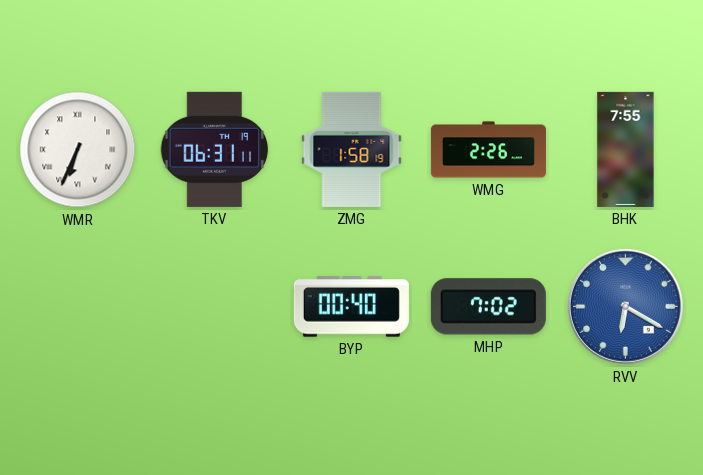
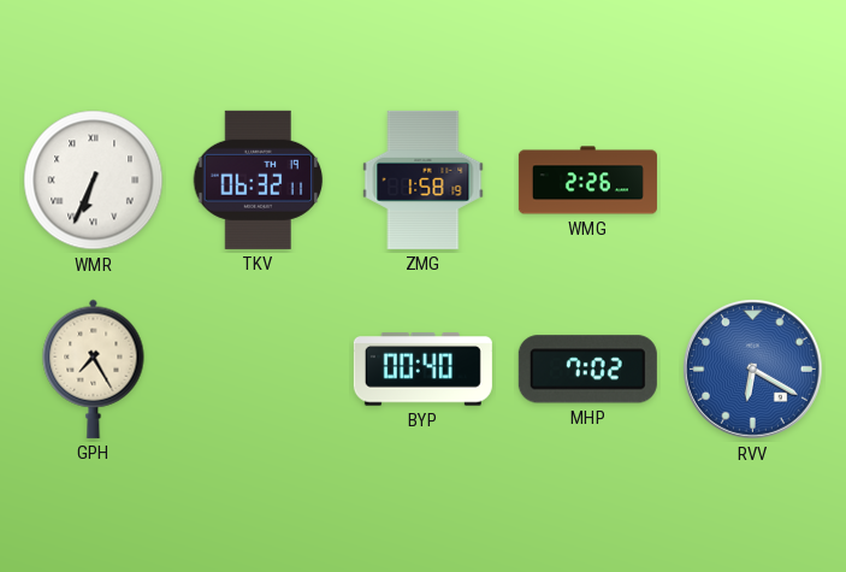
TKV: 06:31 -> 06:32
BHK: 7:55 -> none
GPH: none -> 7:25
